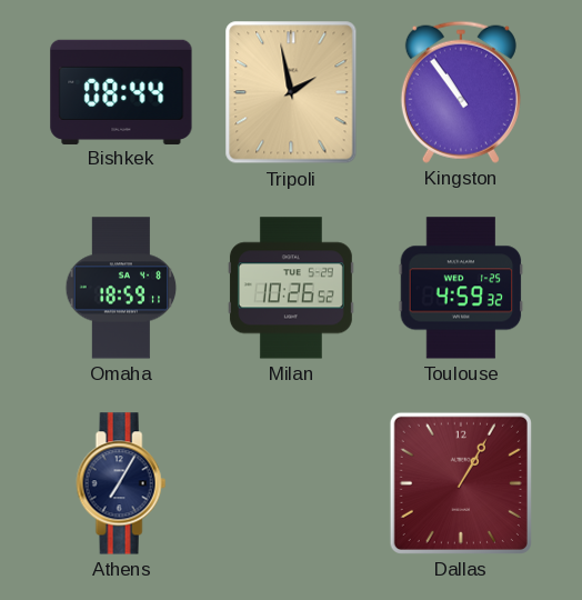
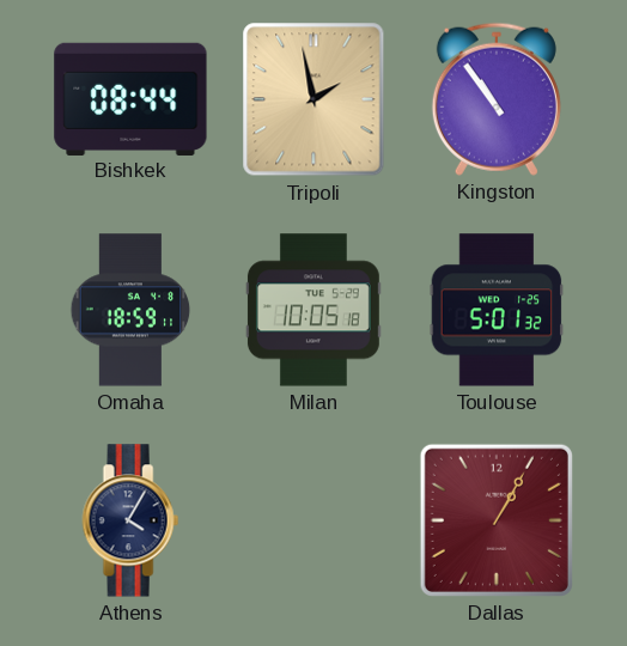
Milan: 10:26 -> 10:05
Toulouse: 4:59 -> 5:01
Athens: 7:05 -> 4:05
